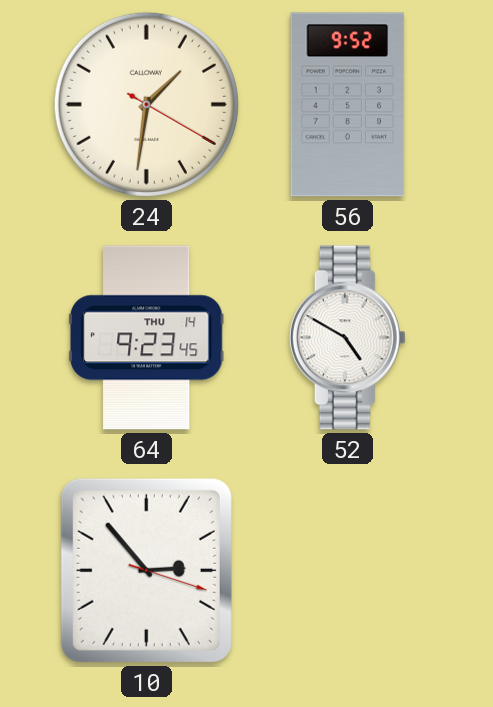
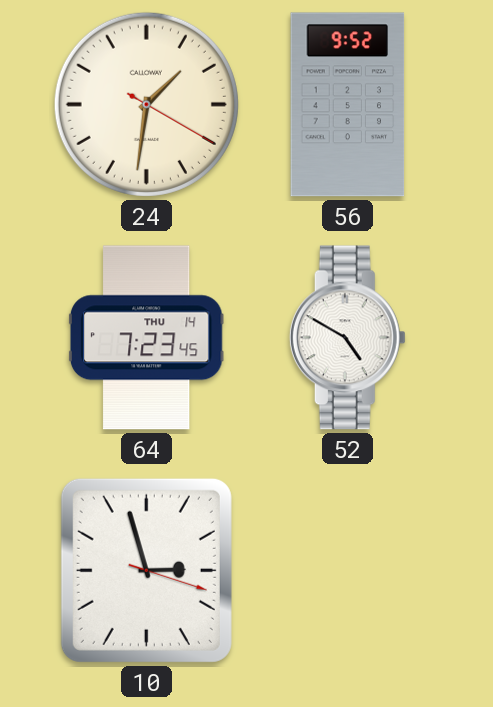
64: 9:23 -> 7:23
10: 2:53 -> 2:57
